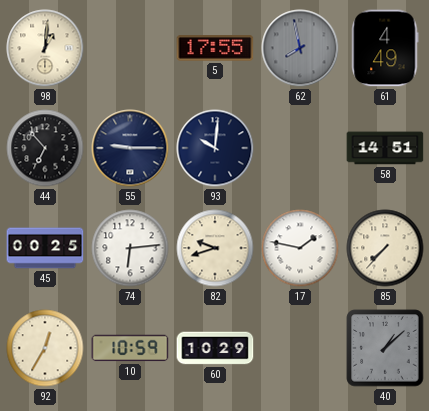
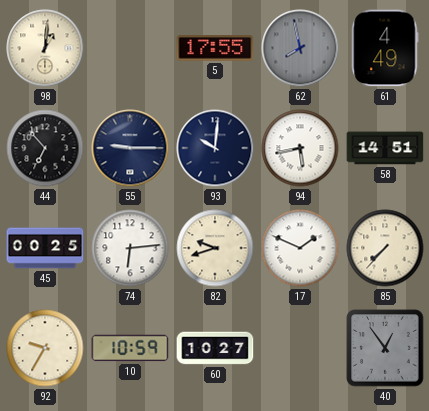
94: none -> 5:43
17: 1:47 -> 1:49
92: 12:35 -> 9:35
60: 10:29 -> 10:27
40: 1:08 -> 12:54
